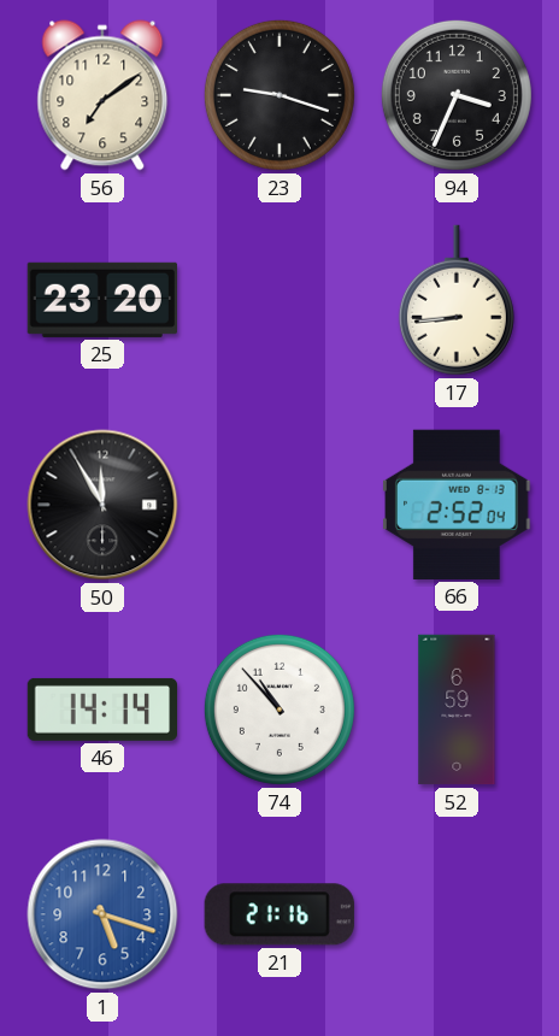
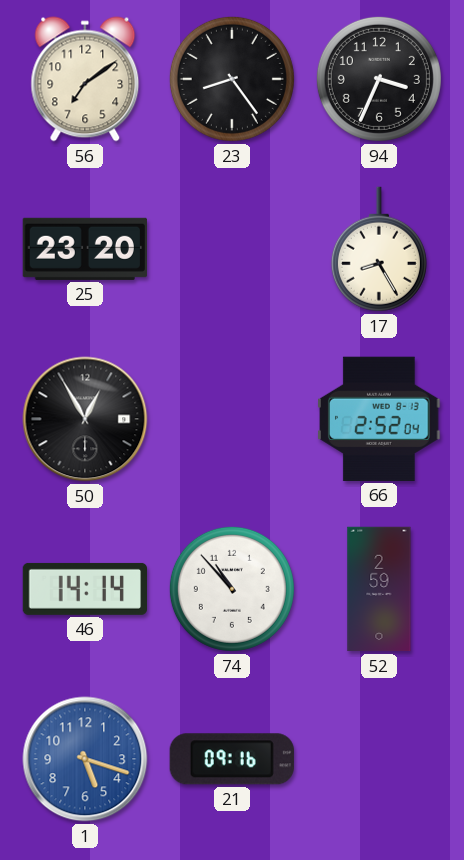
23: 9:18 -> 8:24
17: 8:44 -> 8:25
50: 11:55 -> 12:55
52: 6:59 -> 2:59
21: 21:16 -> 09:16
